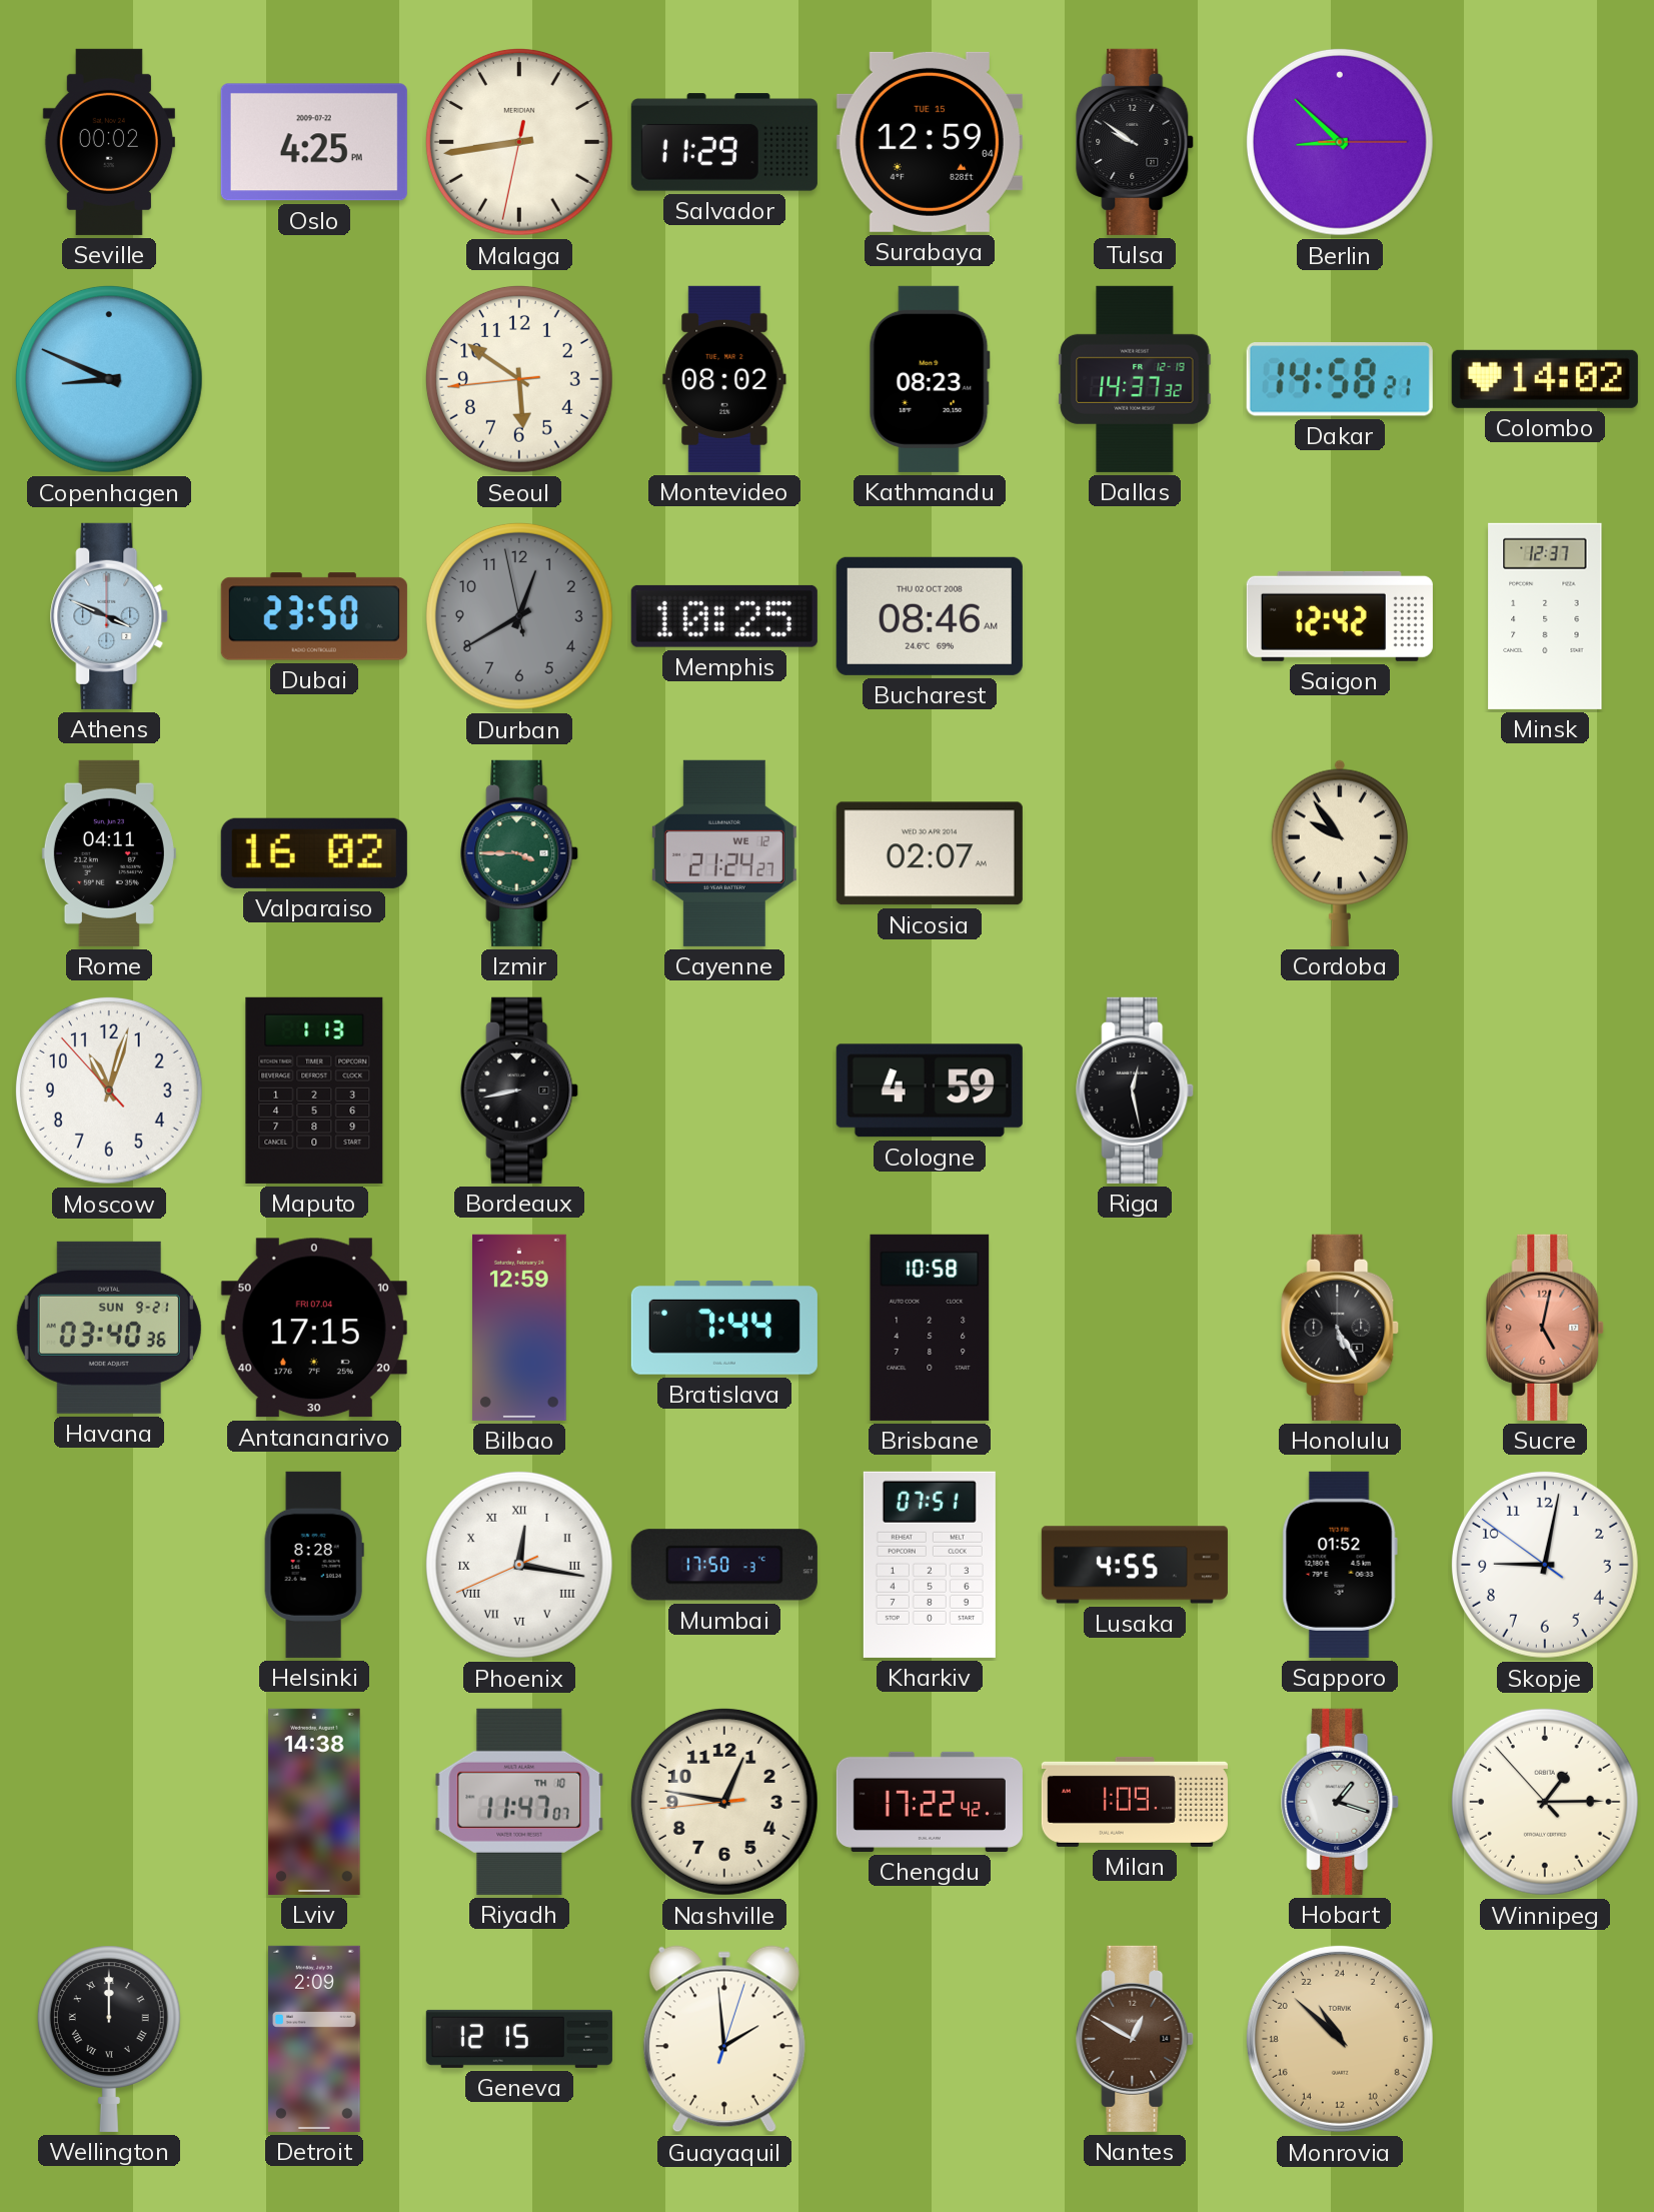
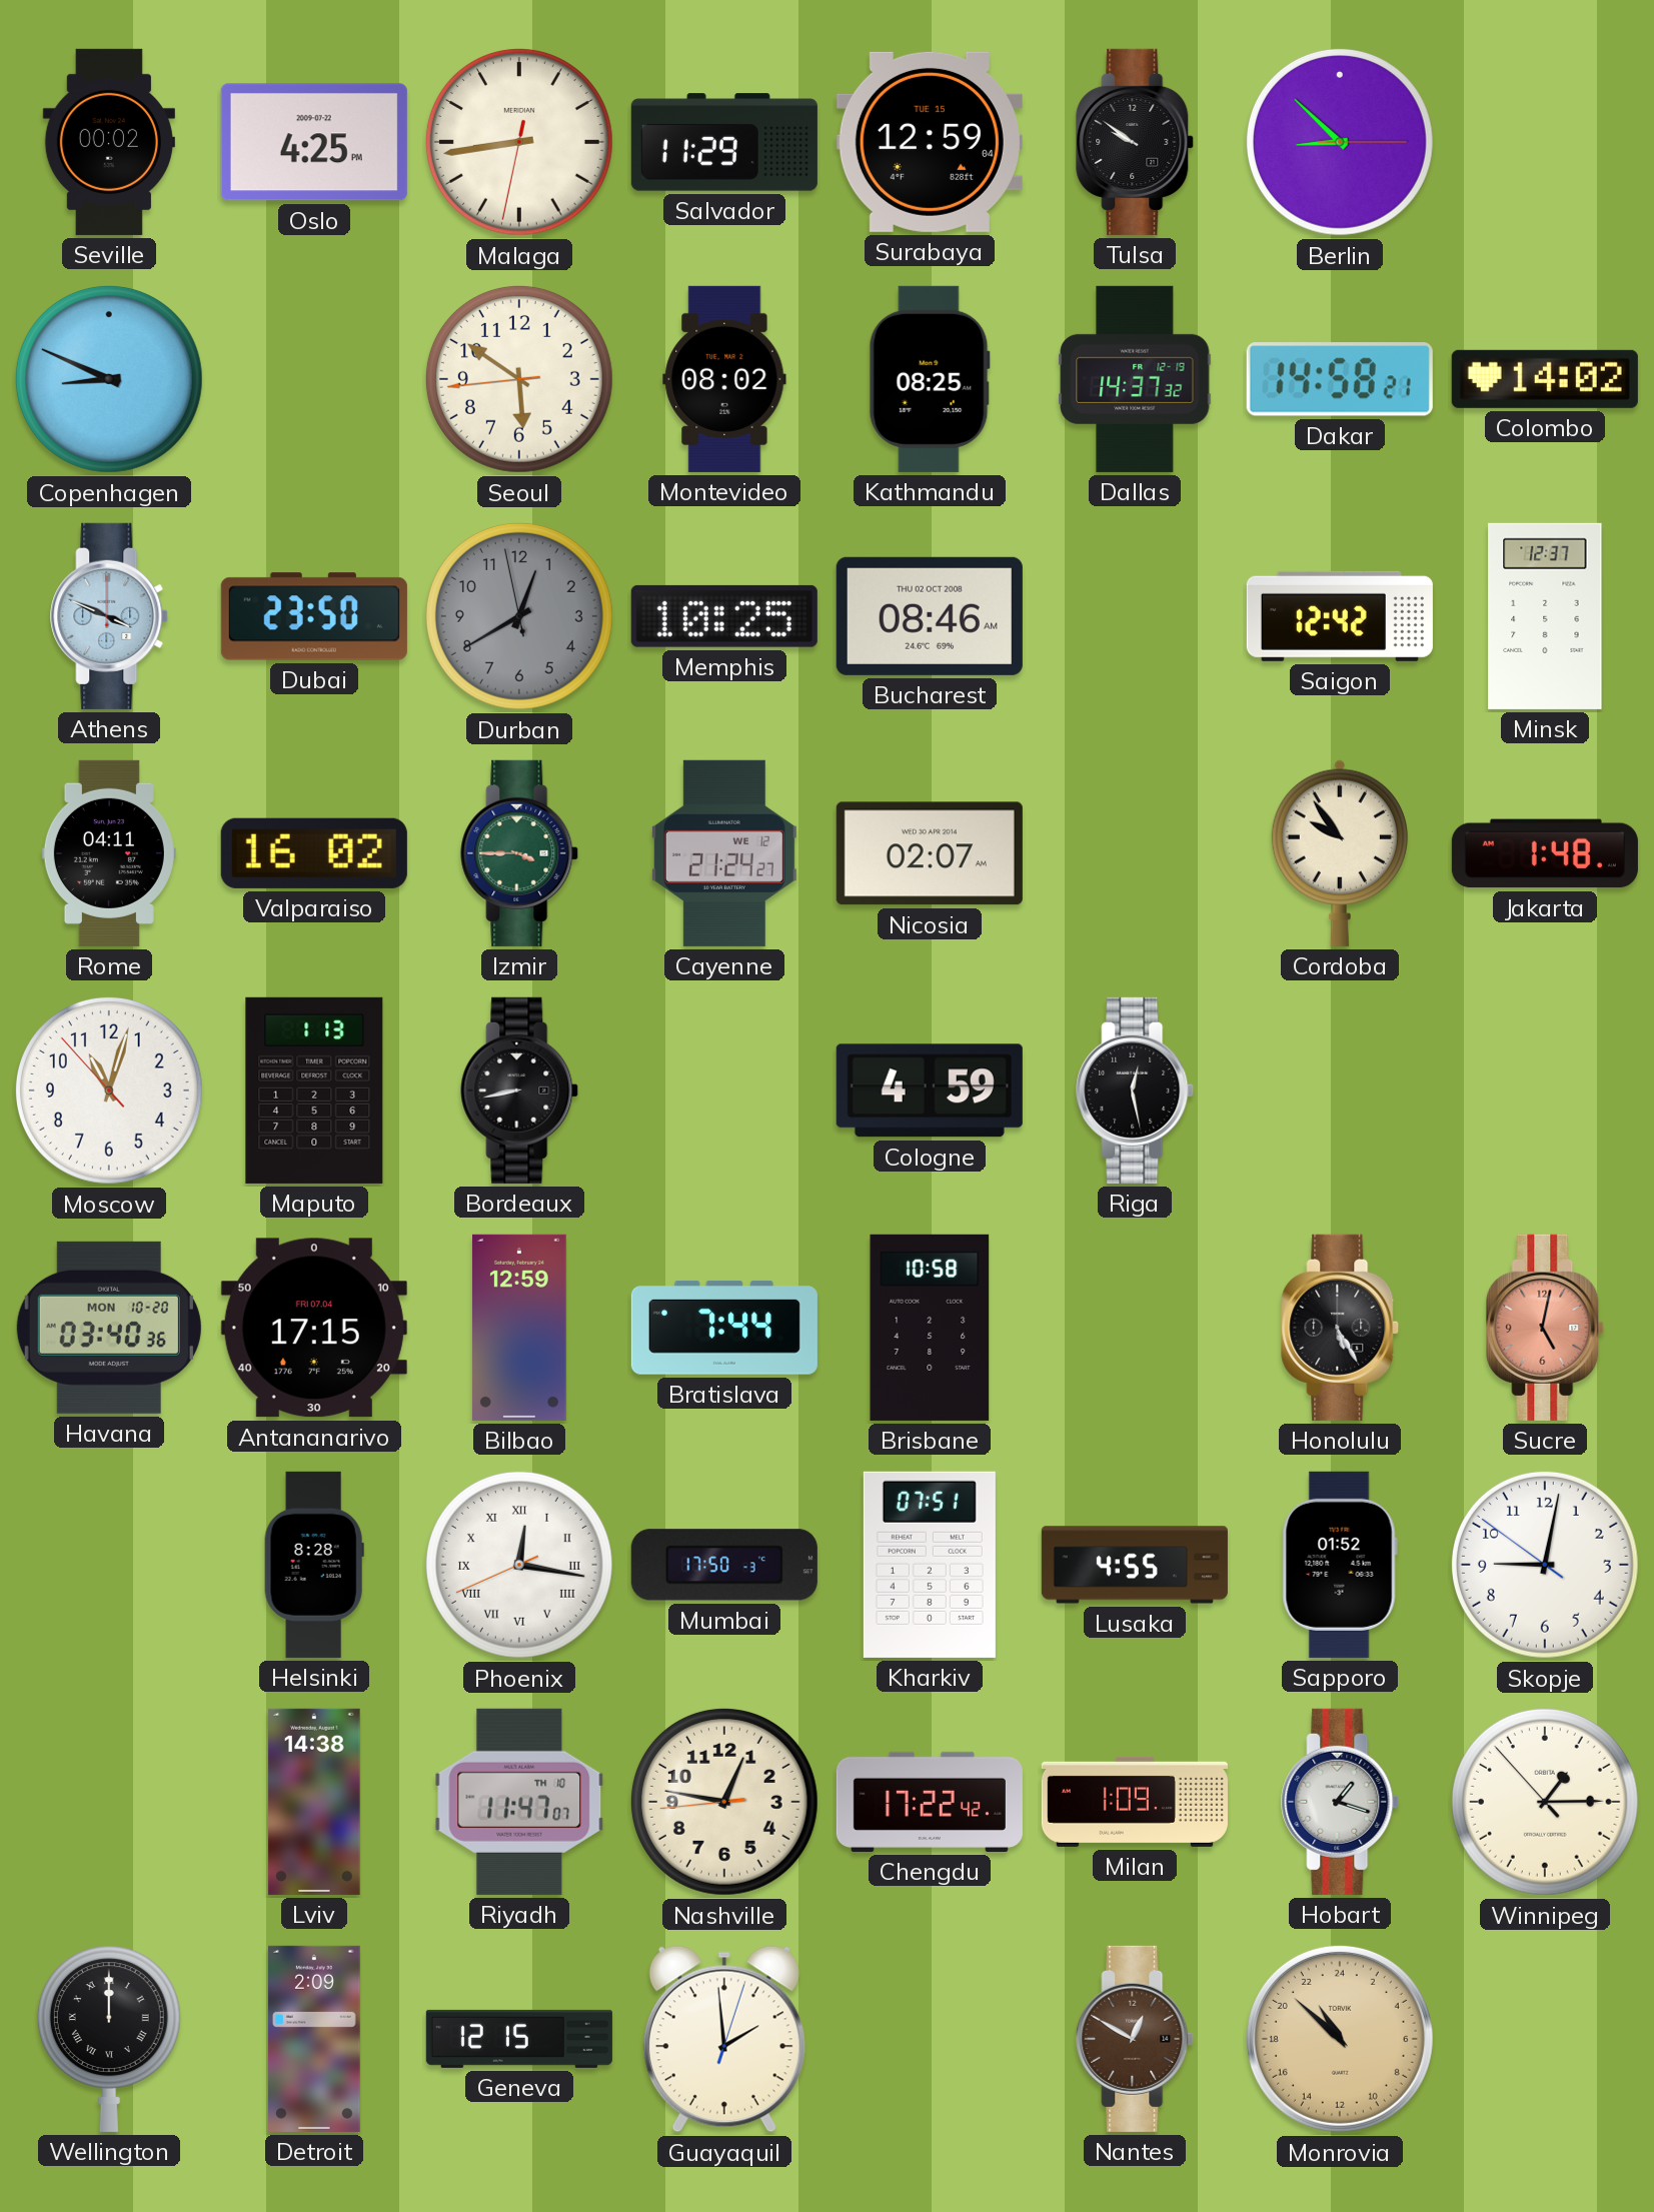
Kathmandu: 08:23 -> 08:25
Jakarta: none -> 1:48
Havana date: SUN 9-21 -> MON 10-20
